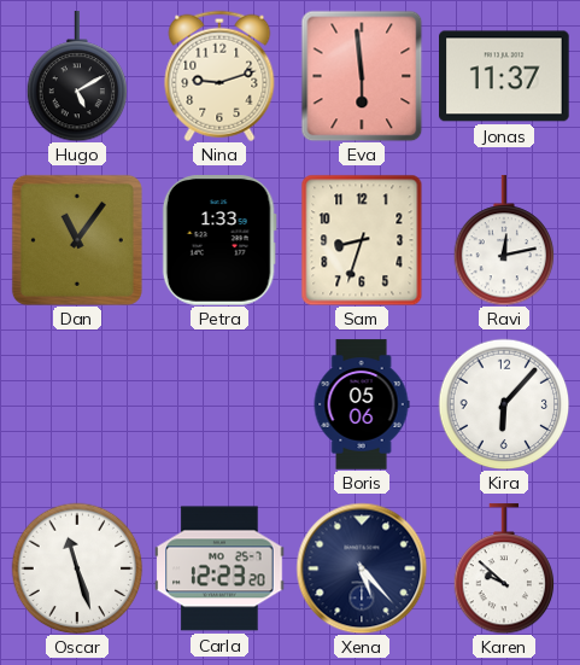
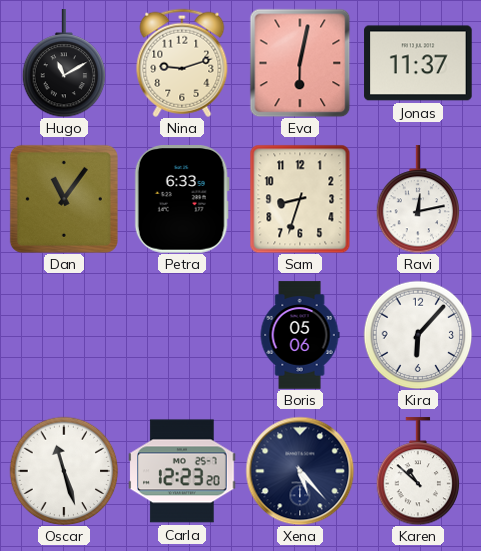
Hugo: 5:10 -> 11:10
Eva: 5:59 -> 6:02
Petra: 1:33 -> 6:33
Karen: 9:52 -> 10:52
